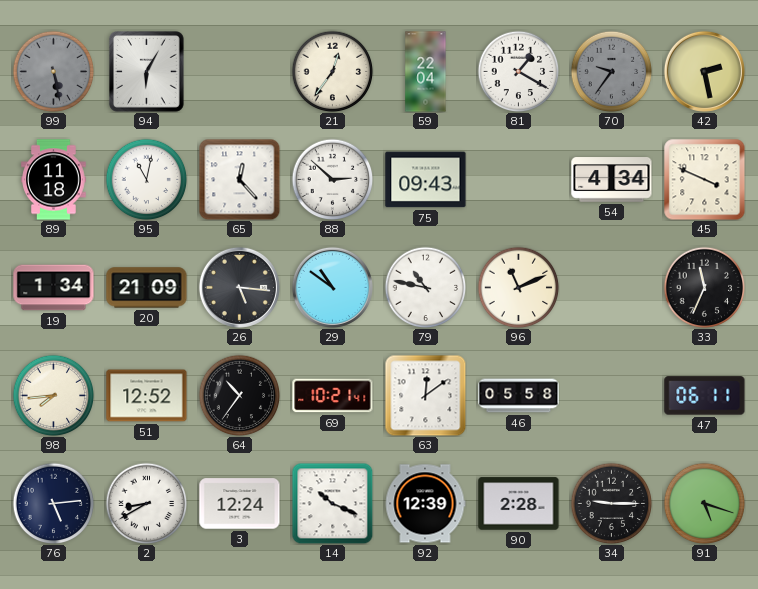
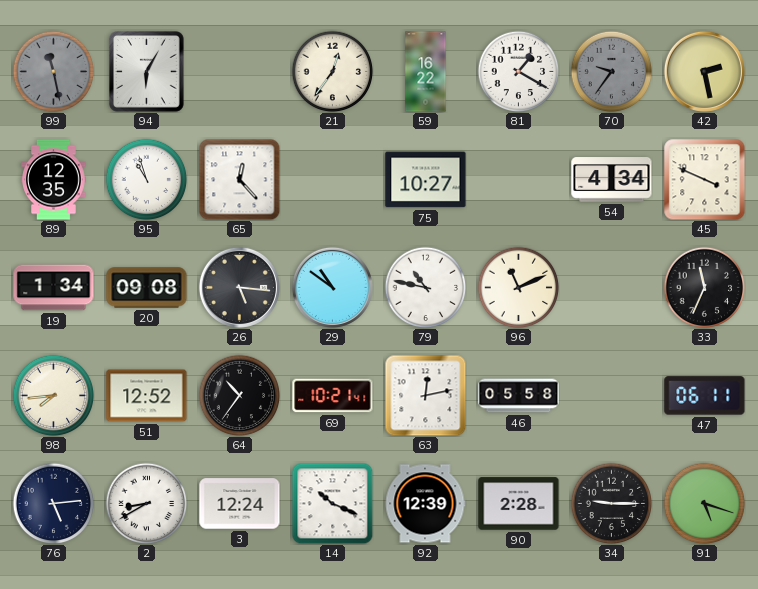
99: 5:28 -> 11:28
59: 22:04 -> 16:22
89: 11:18 -> 12:35
95: 11:02 -> 10:57
88: 2:52 -> none
75: 09:43 -> 10:27
20: 21:09 -> 09:08
63: 12:09 -> 12:13
